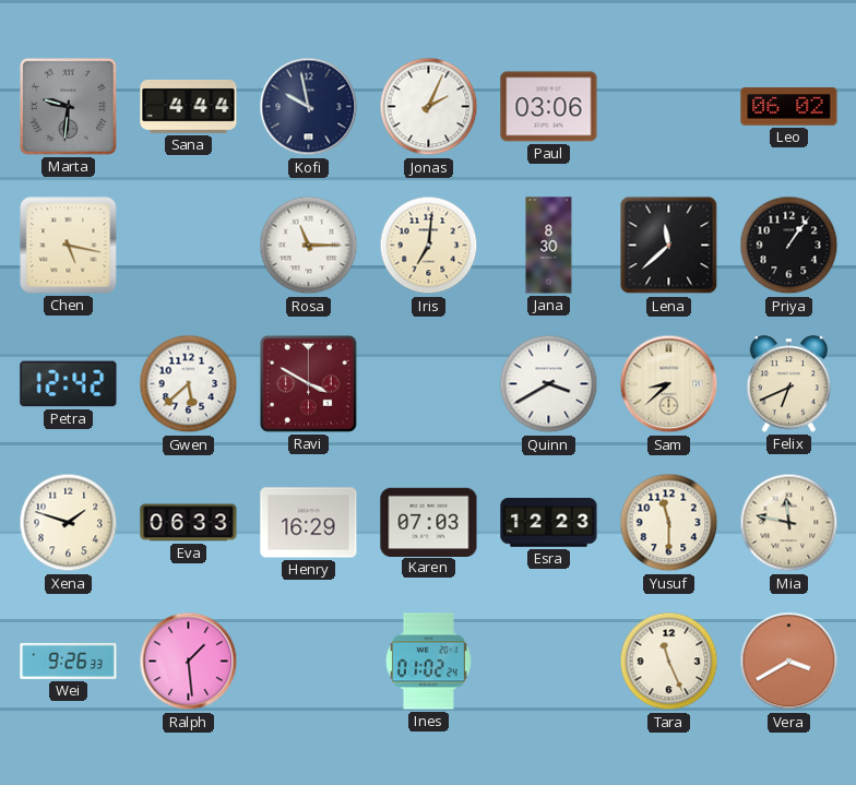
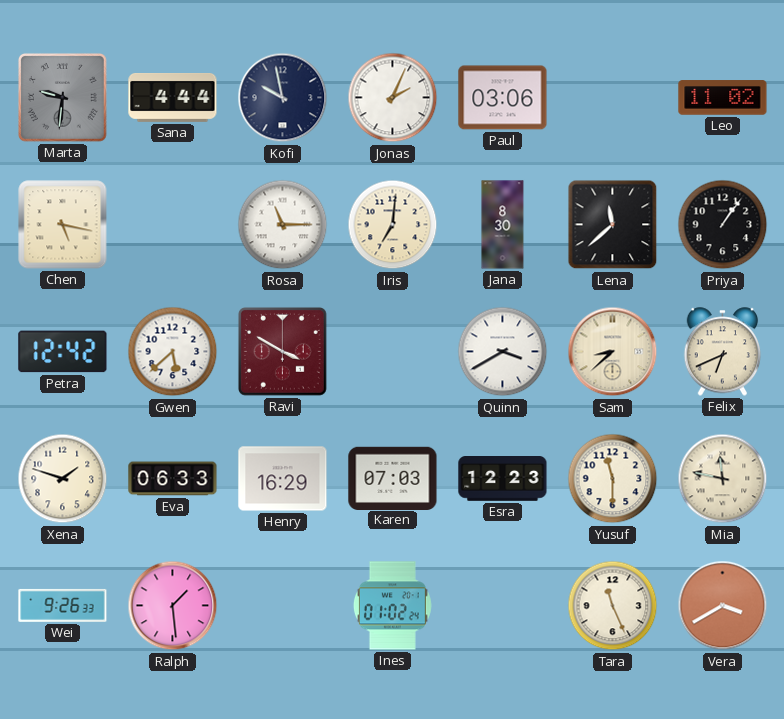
Leo: 06:02 -> 11:02
